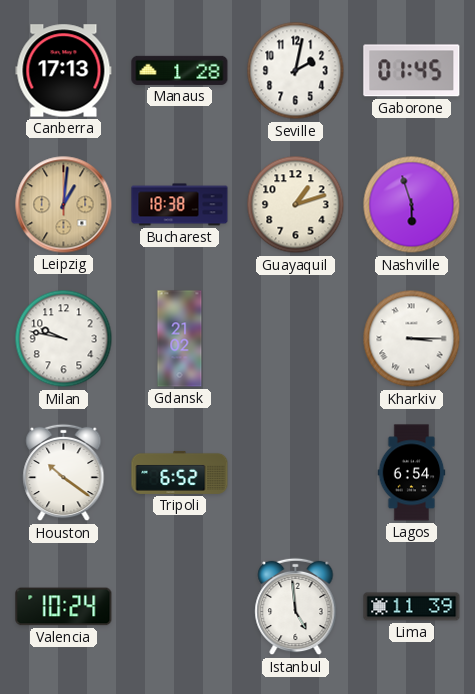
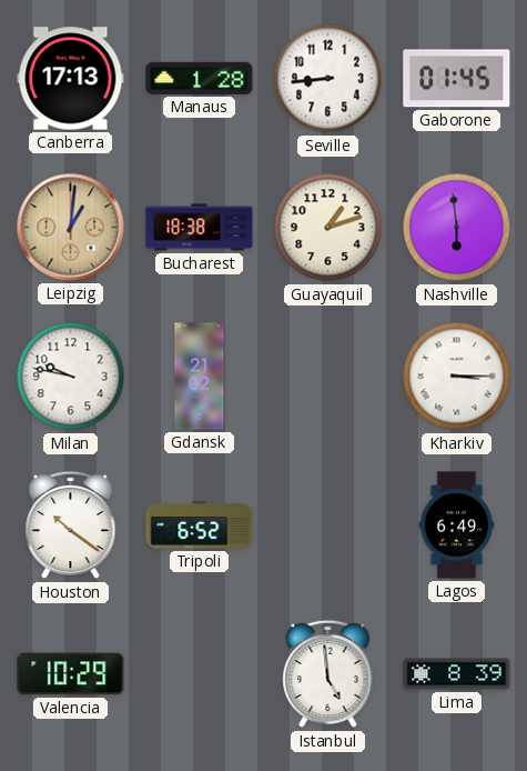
Seville: 2:02 -> 8:44
Nashville: 5:57 -> 5:59
Lagos: 6:54 -> 6:49
Valencia: 10:24 -> 10:29
Lima: 11:39 -> 8:39
